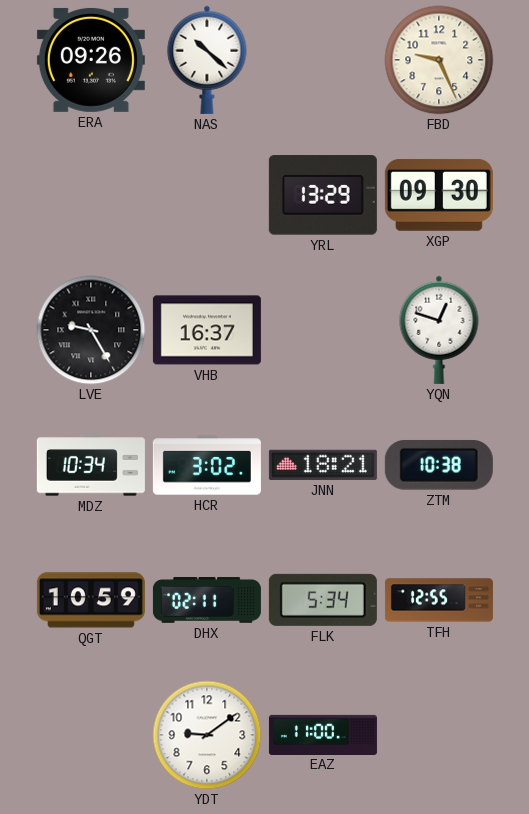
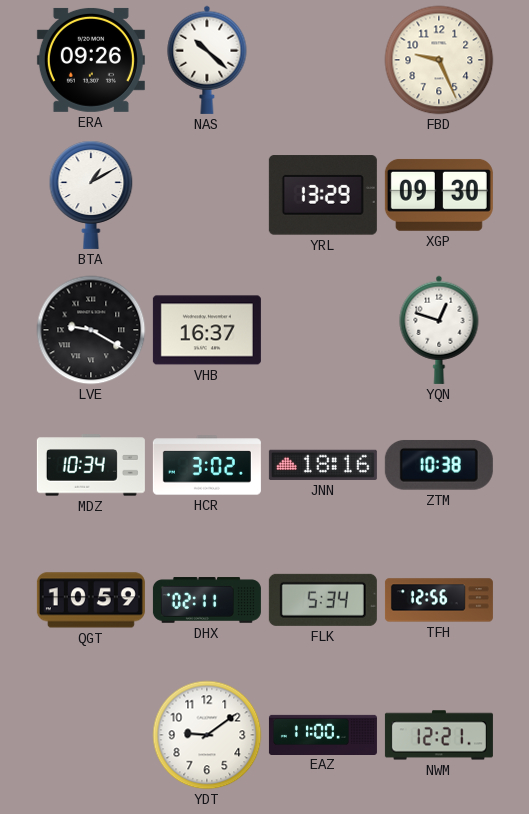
BTA: none -> 1:10
LVE: 9:25 -> 9:20
JNN: 18:21 -> 18:16
TFH: 12:55 -> 12:56
NWM: none -> 12:21
